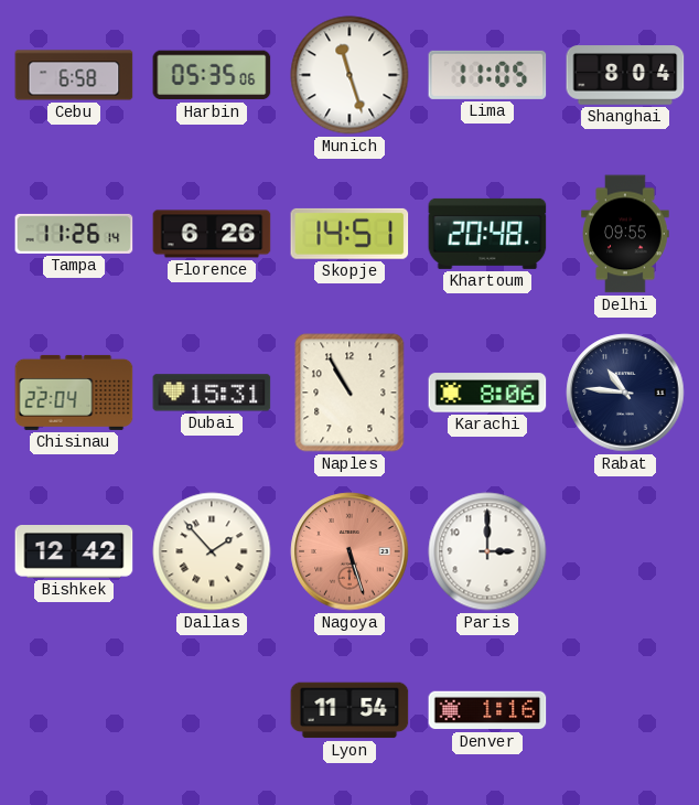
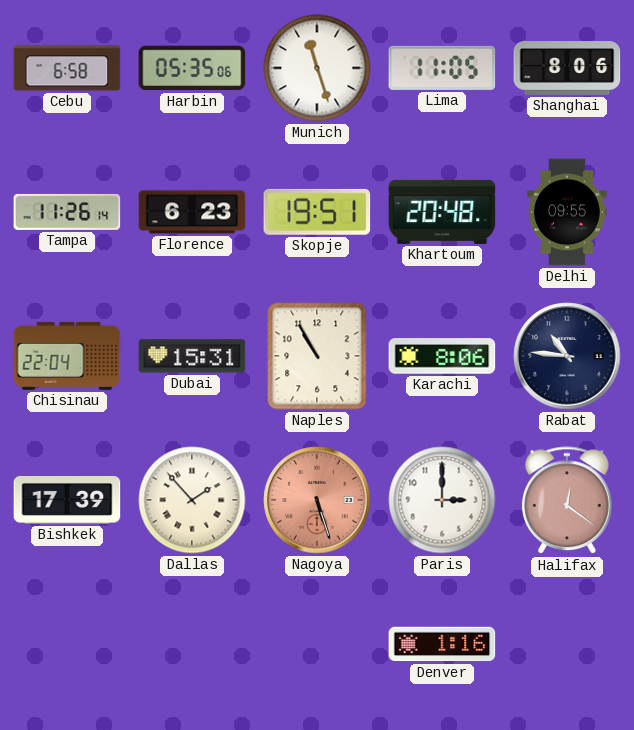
Shanghai: 8:04 -> 8:06
Florence: 6:26 -> 6:23
Skopje: 14:51 -> 19:51
Bishkek: 12:42 -> 17:39
Halifax: none -> 12:21
Lyon: 11:54 -> none
